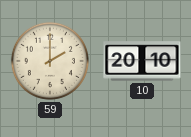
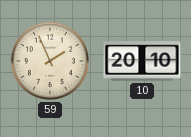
59: 2:00 -> 1:56
